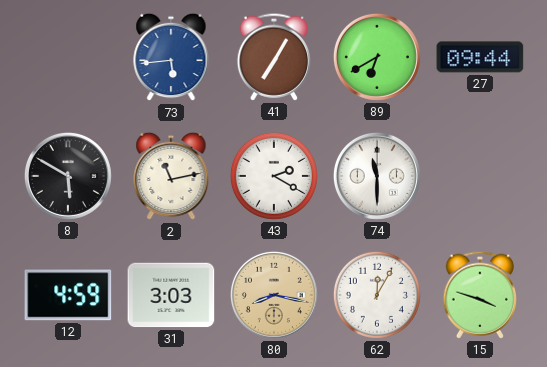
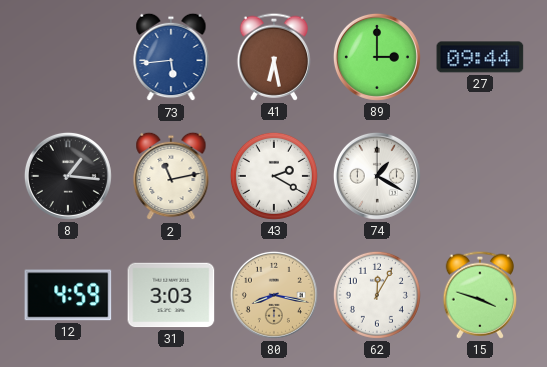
41: 7:05 -> 6:28
89: 6:40 -> 3:00
8: 5:50 -> 1:16
74: 11:30 -> 1:20
